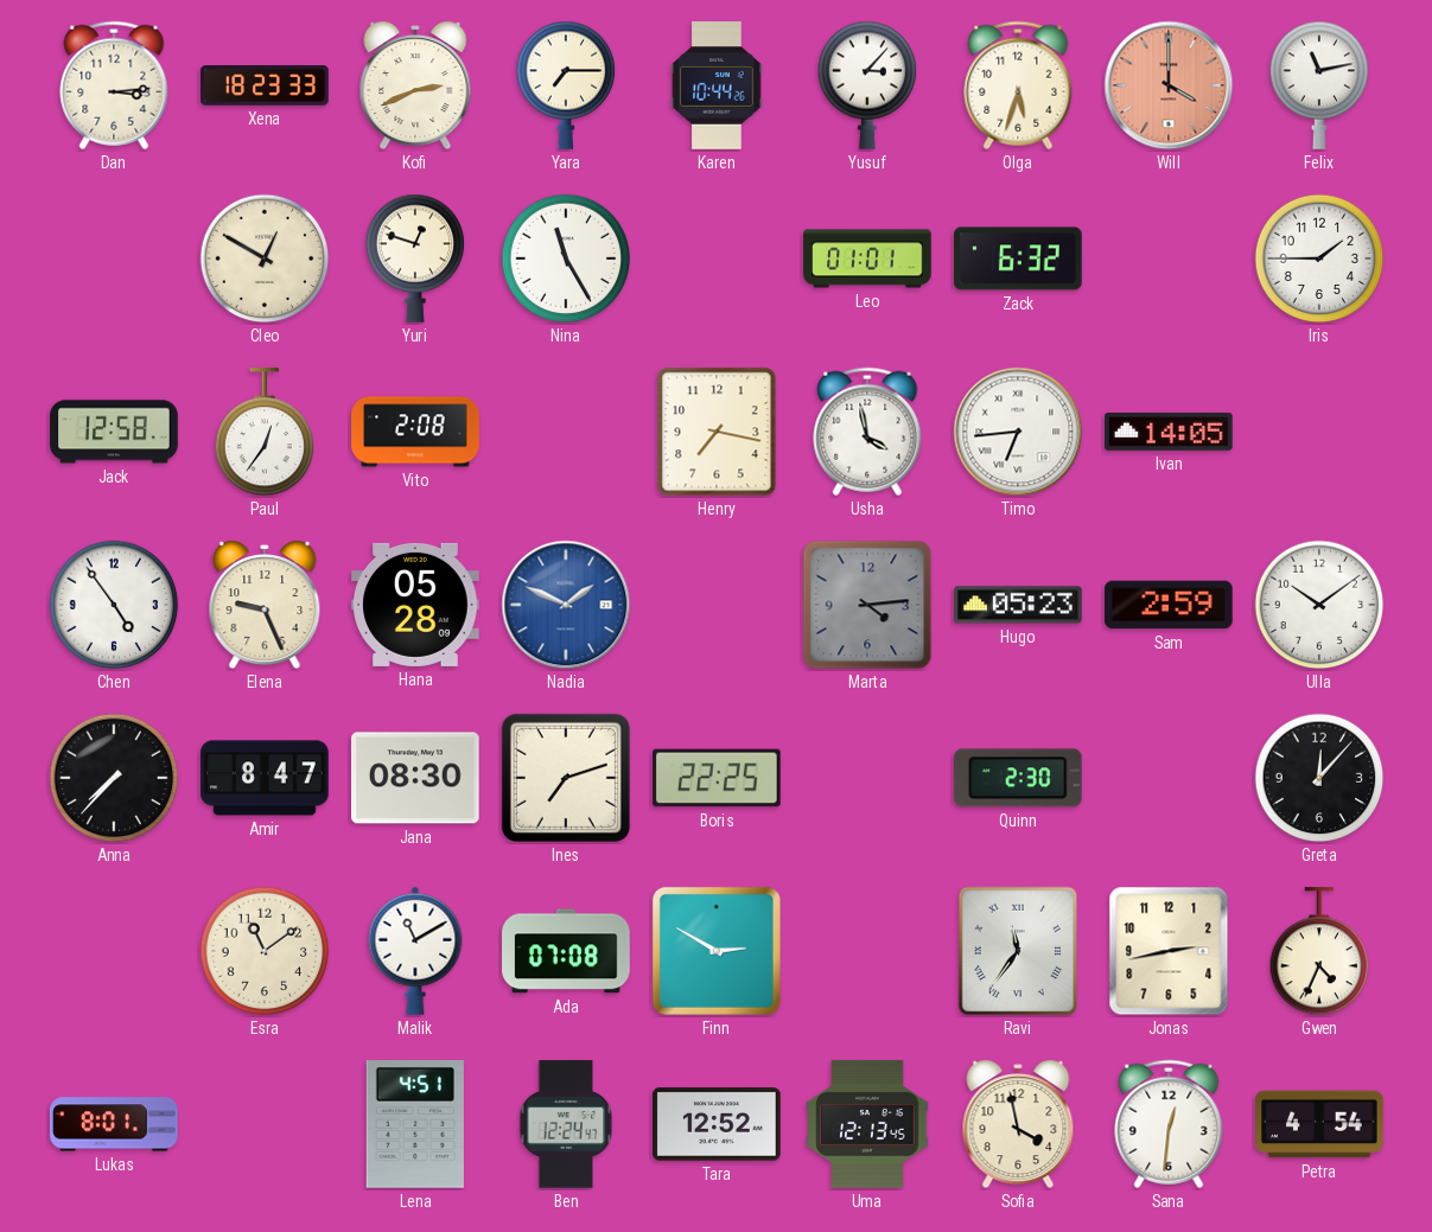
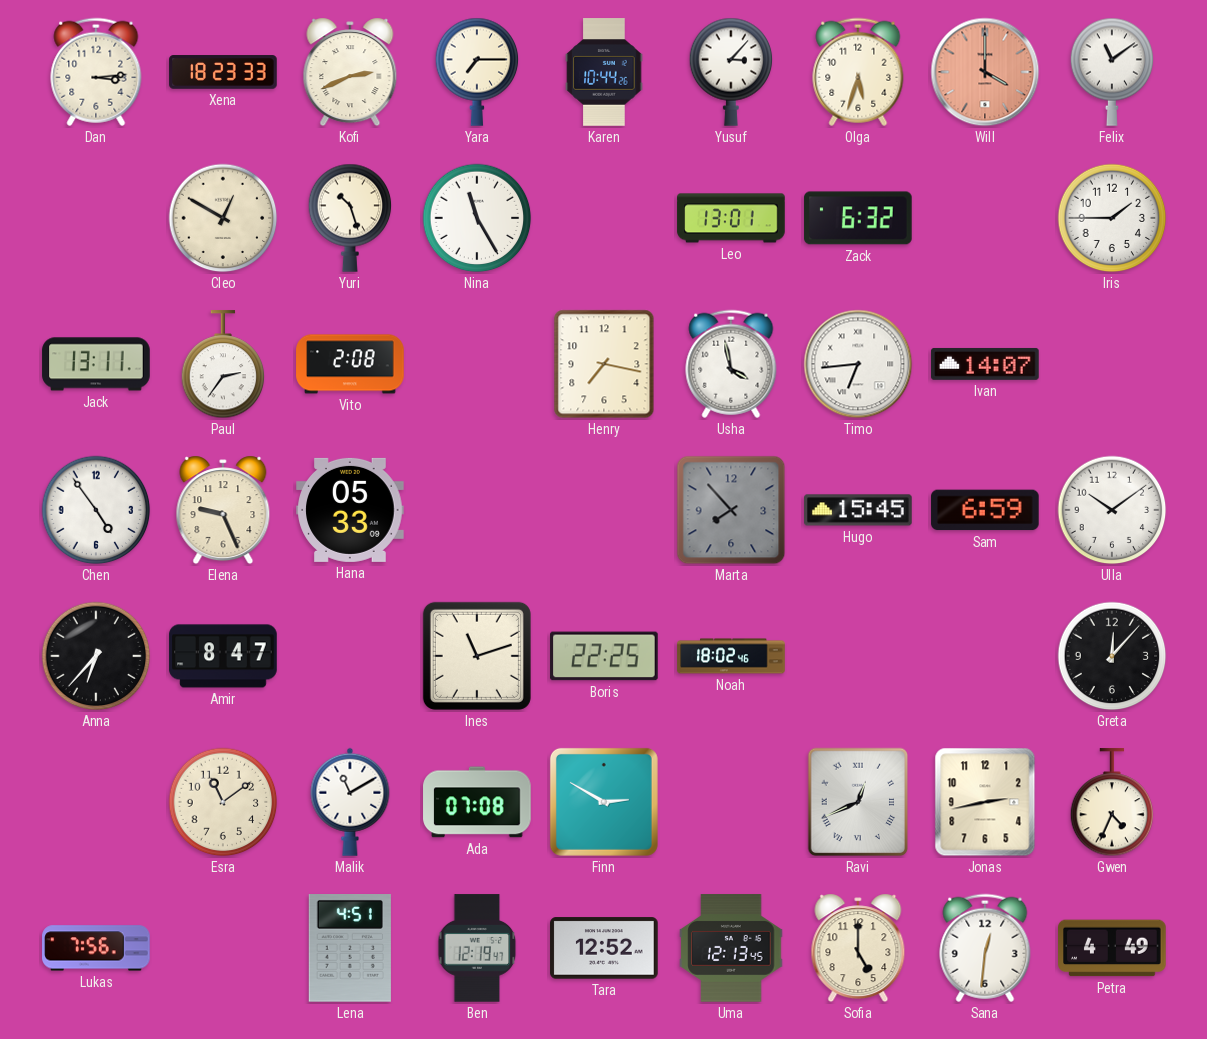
Felix: 11:13 -> 11:09
Yuri: 12:48 -> 10:27
Leo: 01:01 -> 13:01
Jack: 12:58 -> 13:11
Paul: 12:36 -> 2:36
Ivan: 14:05 -> 14:07
Hana: 05:28 -> 05:33
Nadia: 1:49 -> none
Marta: 4:14 -> 7:53
Hugo: 05:23 -> 15:45
Sam: 2:59 -> 6:59
Anna: 7:37 -> 6:37
Jana: 08:30 -> none
Ines: 7:12 -> 11:12
Noah: none -> 18:02
Quinn: 2:30 -> none
Ravi: 11:36 -> 12:41
Lukas: 8:01 -> 7:56
Ben: 12:24 -> 12:19
Sofia: 3:58 -> 5:00
Petra: 4:54 -> 4:49
